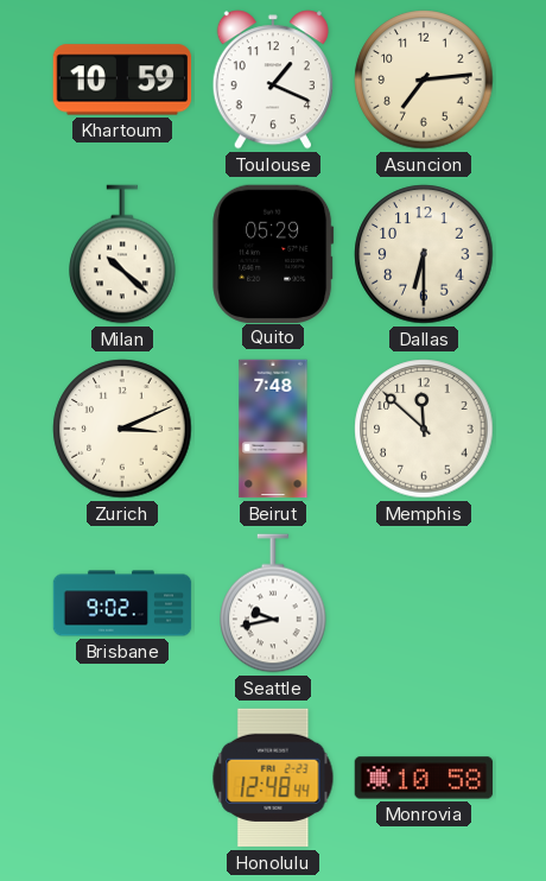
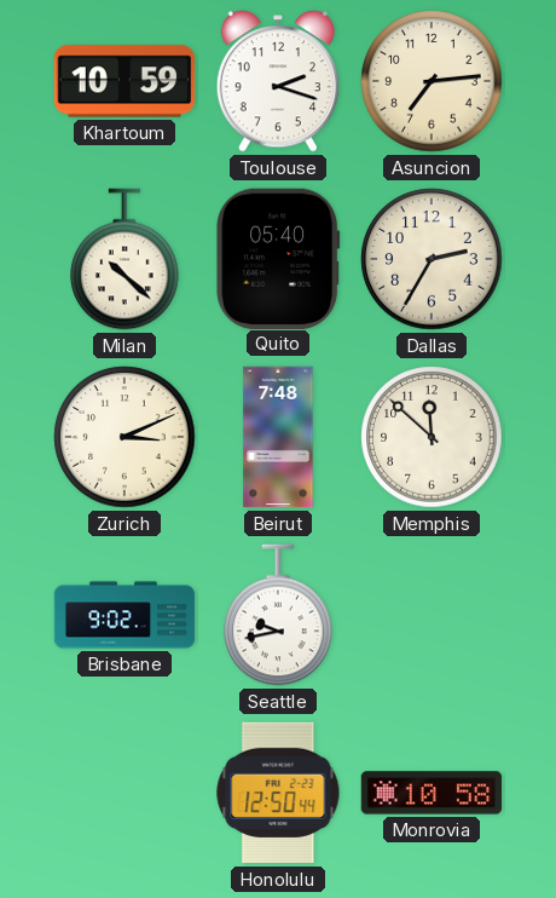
Toulouse: 1:19 -> 2:18
Quito: 05:29 -> 05:40
Dallas: 6:30 -> 2:35
Honolulu: 12:48 -> 12:50
